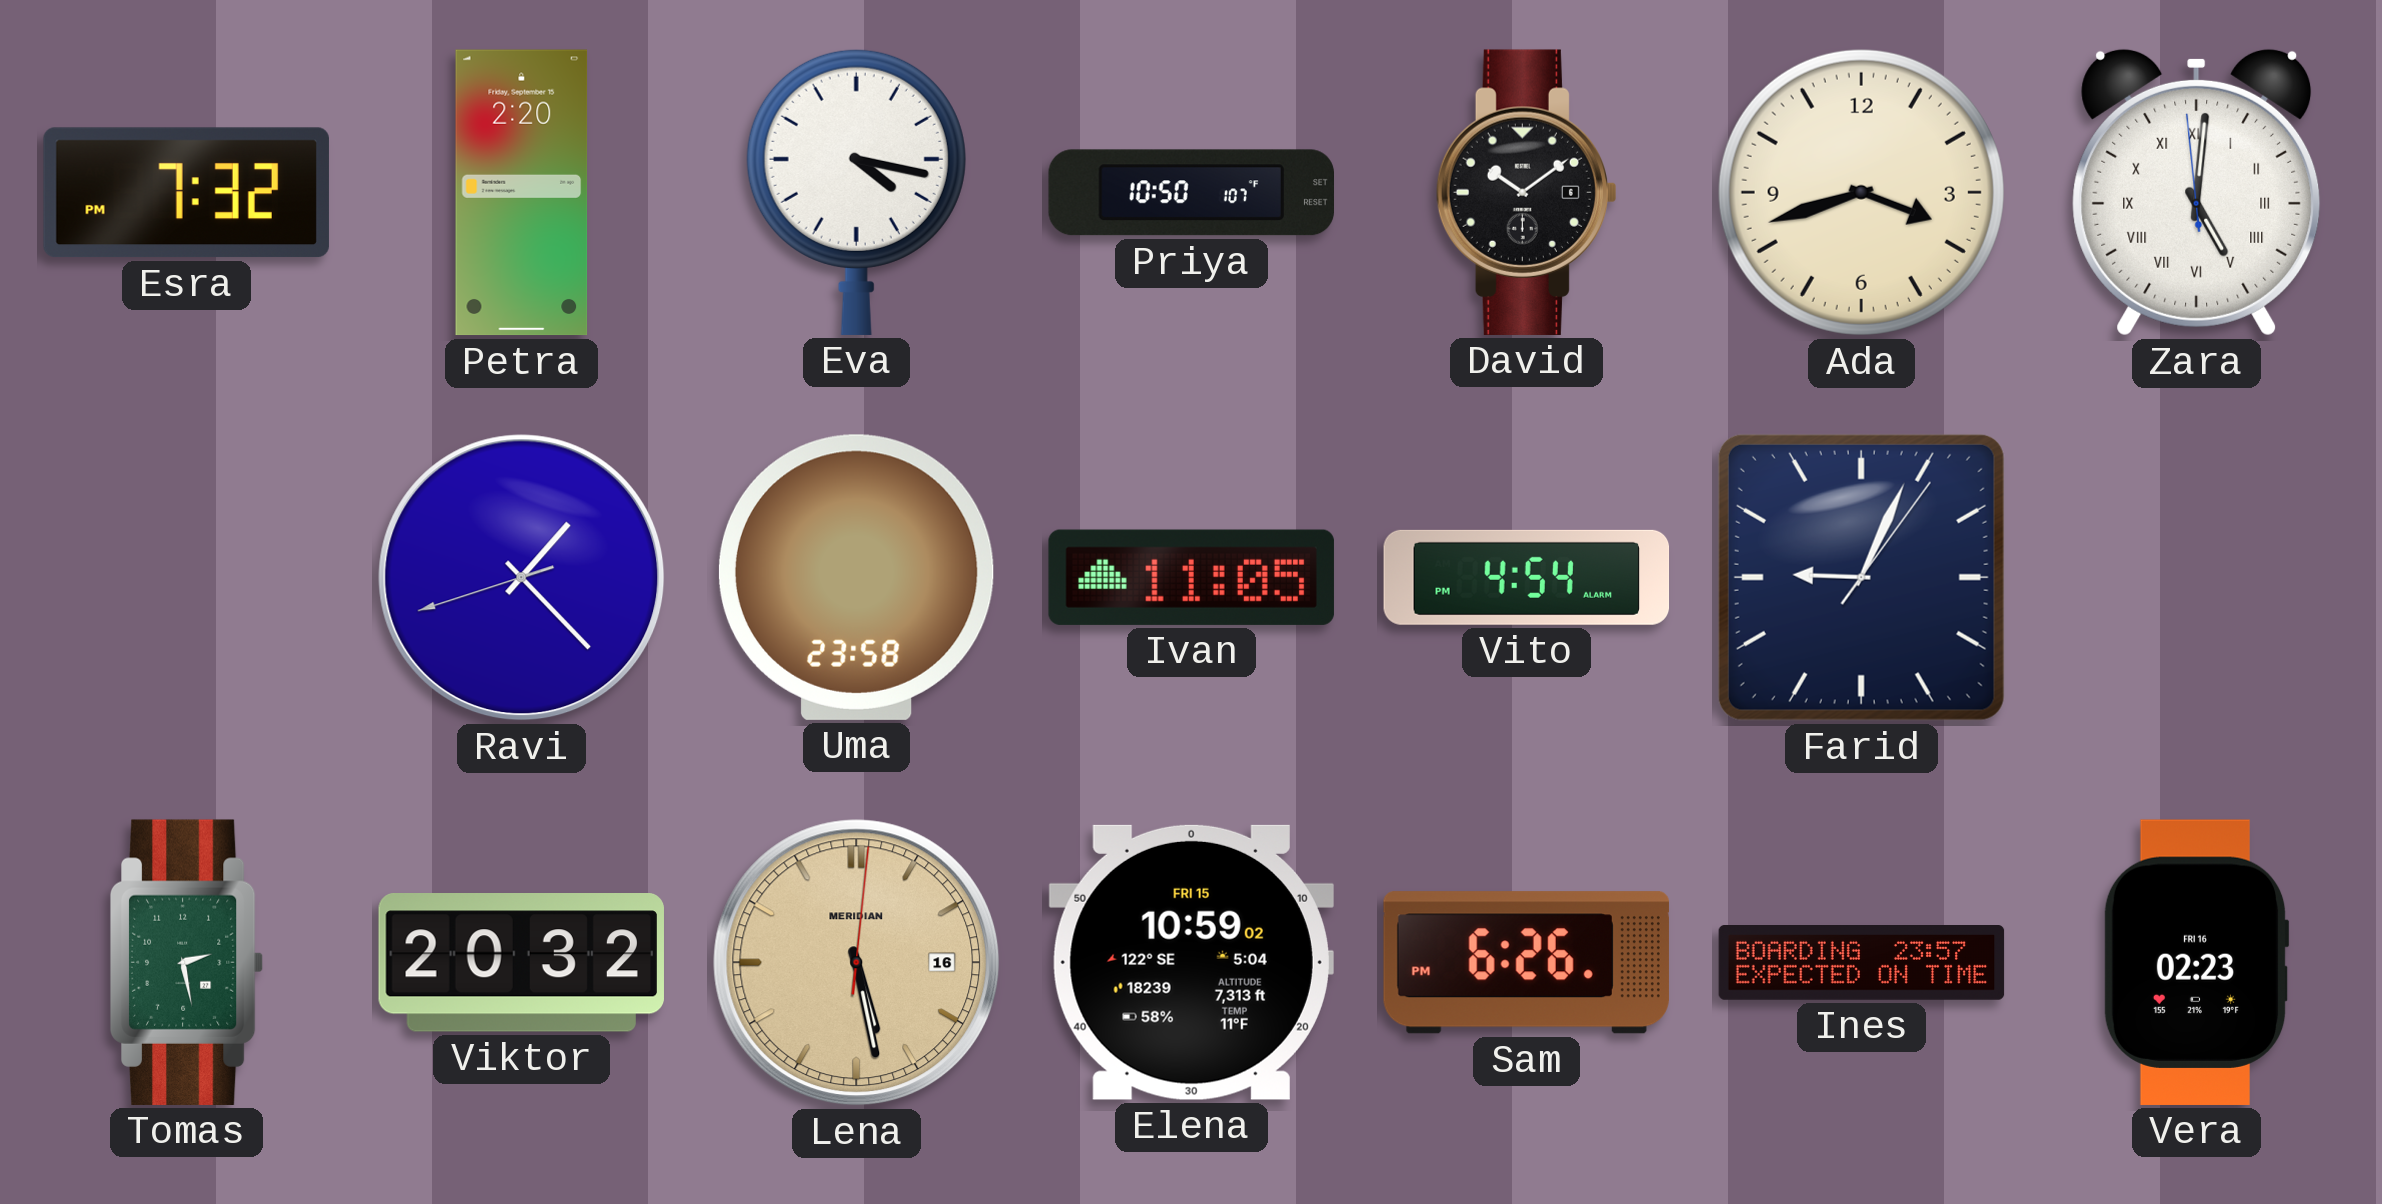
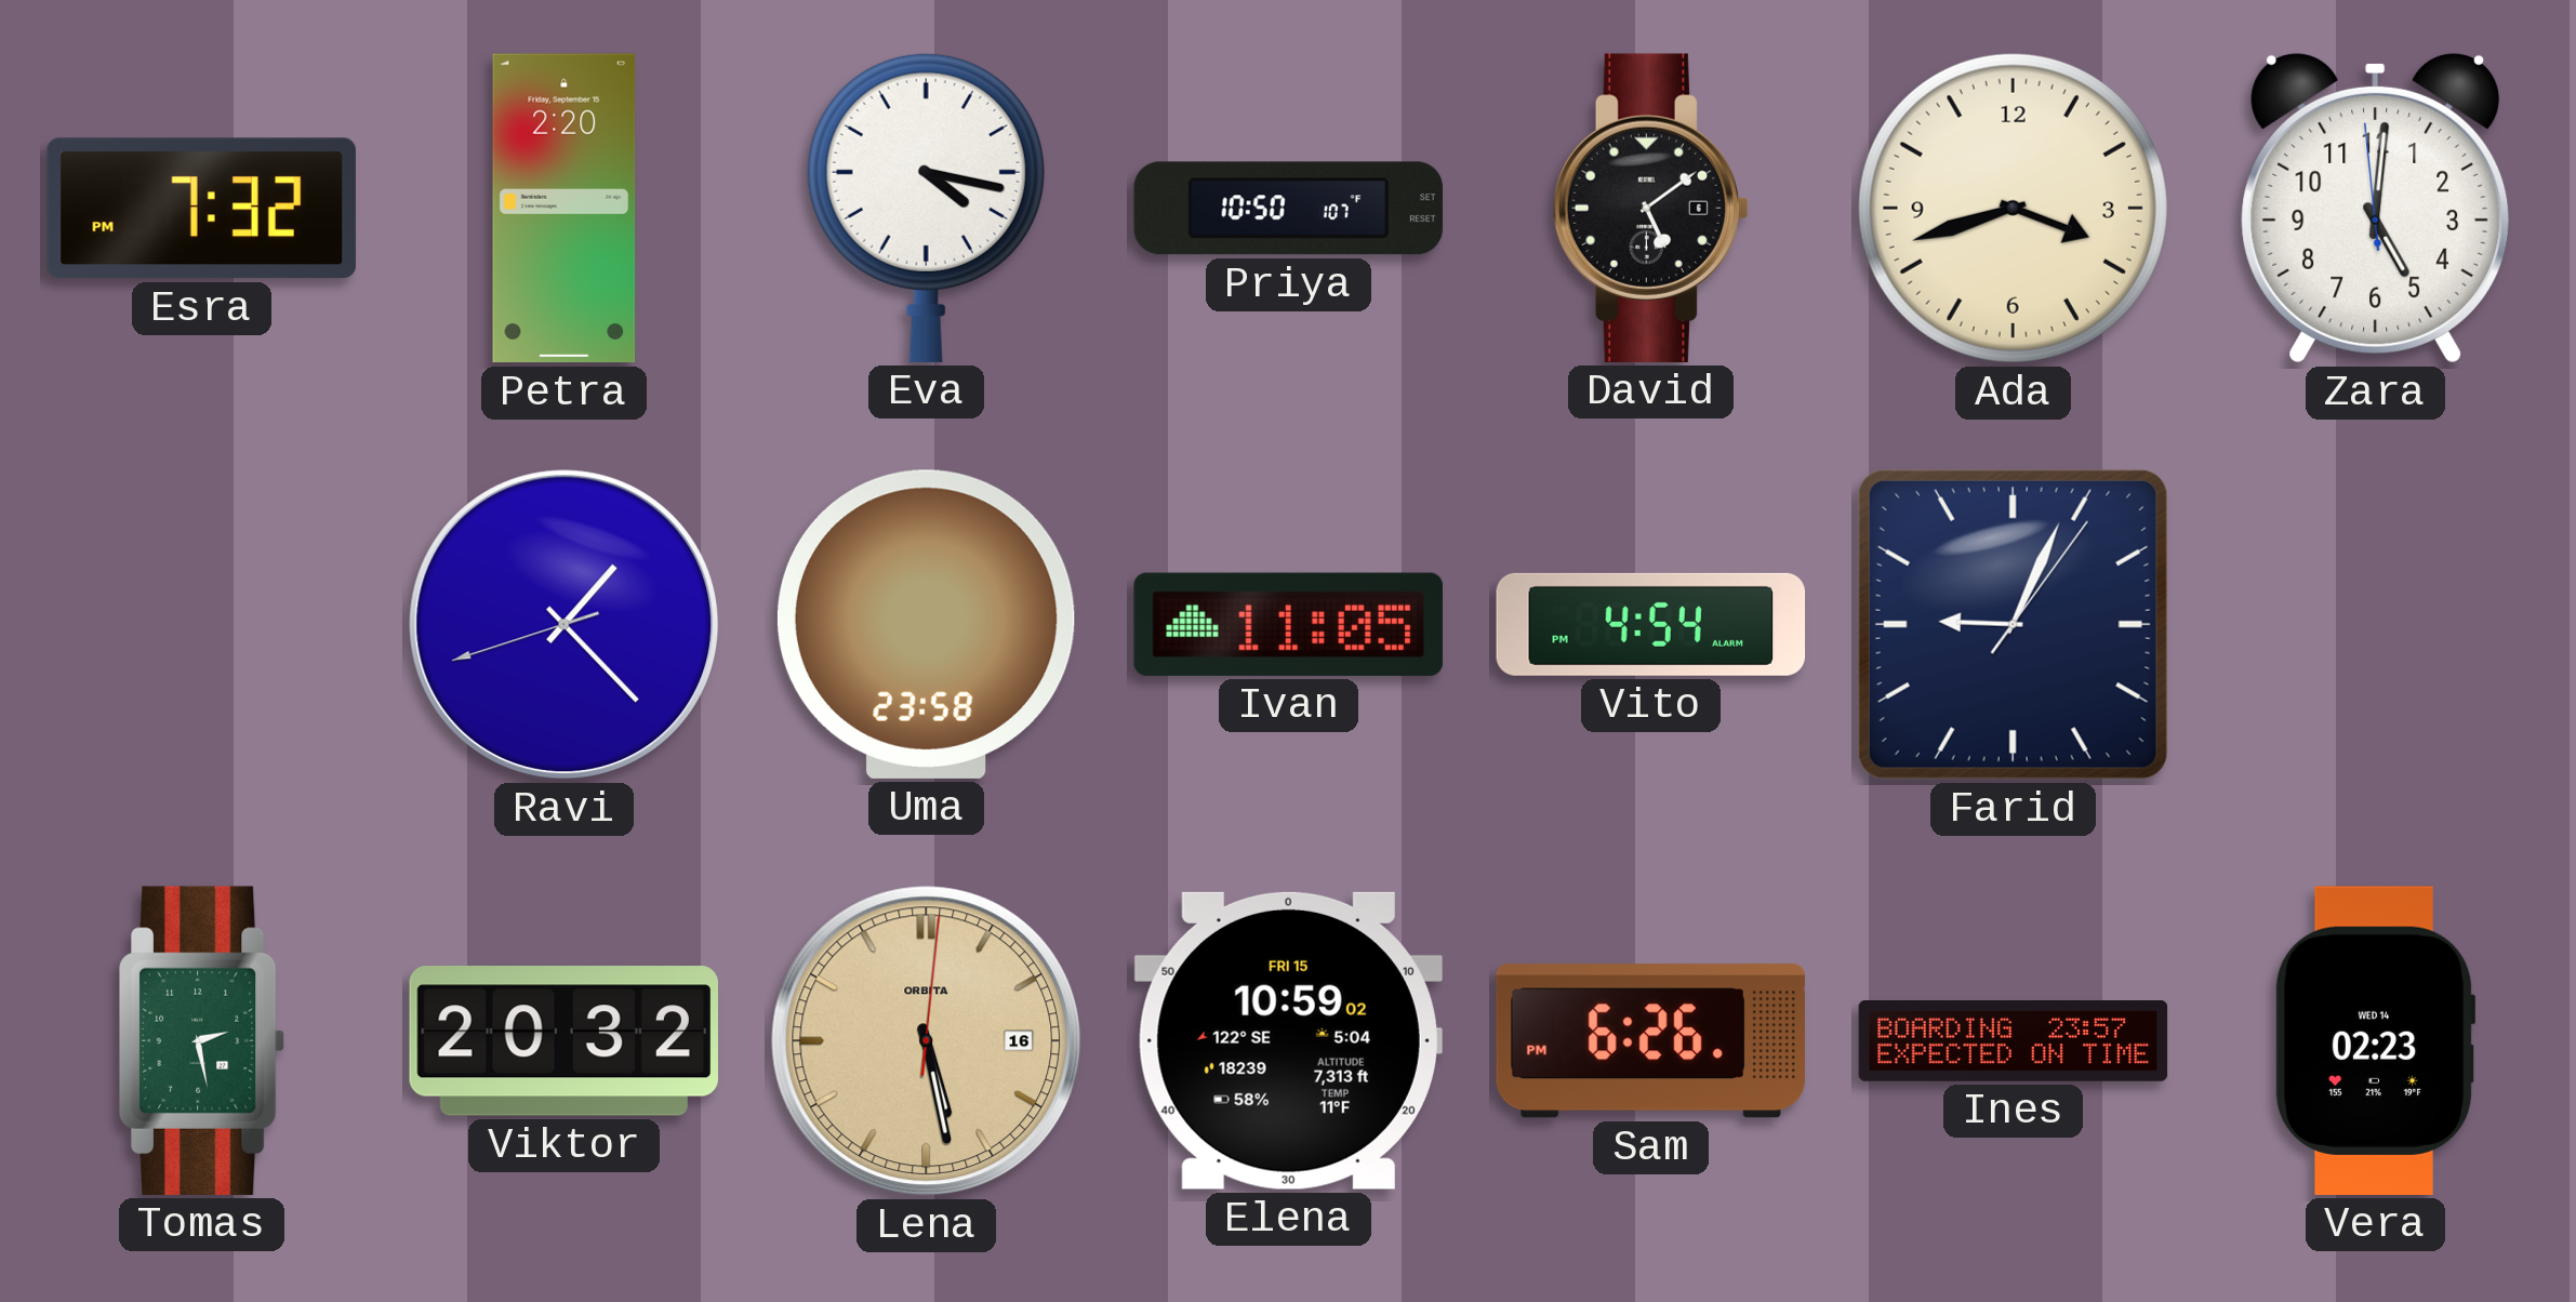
David: 10:09 -> 5:09
Zara numerals: Roman -> Arabic
Lena brand: MERIDIAN -> ORBITA
Vera date: FRI 16 -> WED 14
